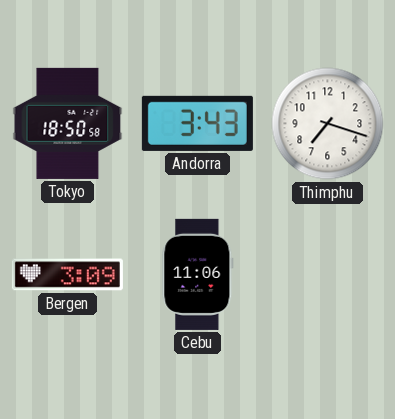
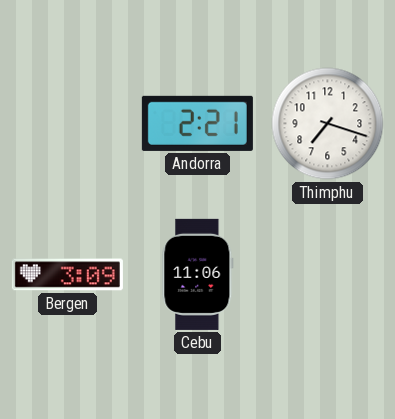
Tokyo: 18:50 -> none
Andorra: 3:43 -> 2:21
